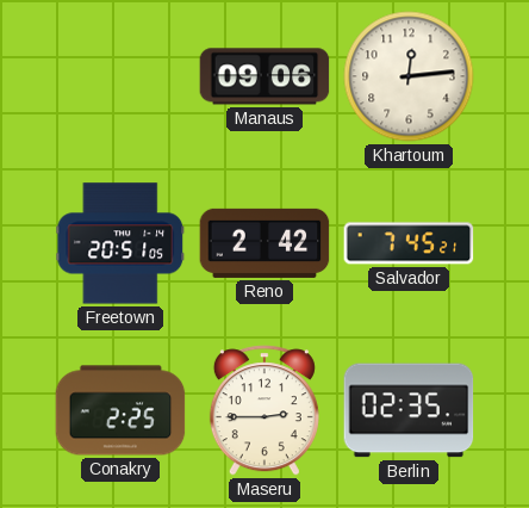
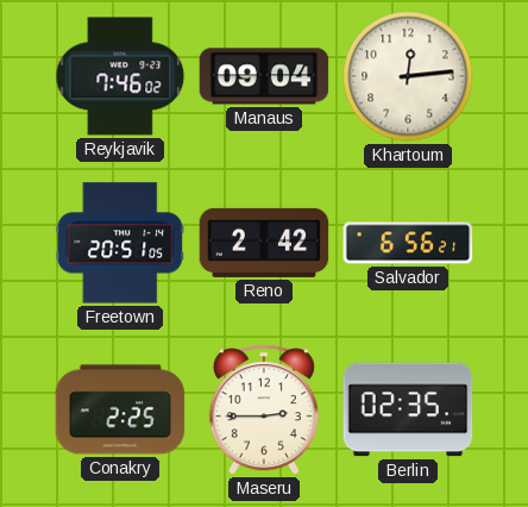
Reykjavik: none -> 7:46
Manaus: 09:06 -> 09:04
Salvador: 7:45 -> 6:56
